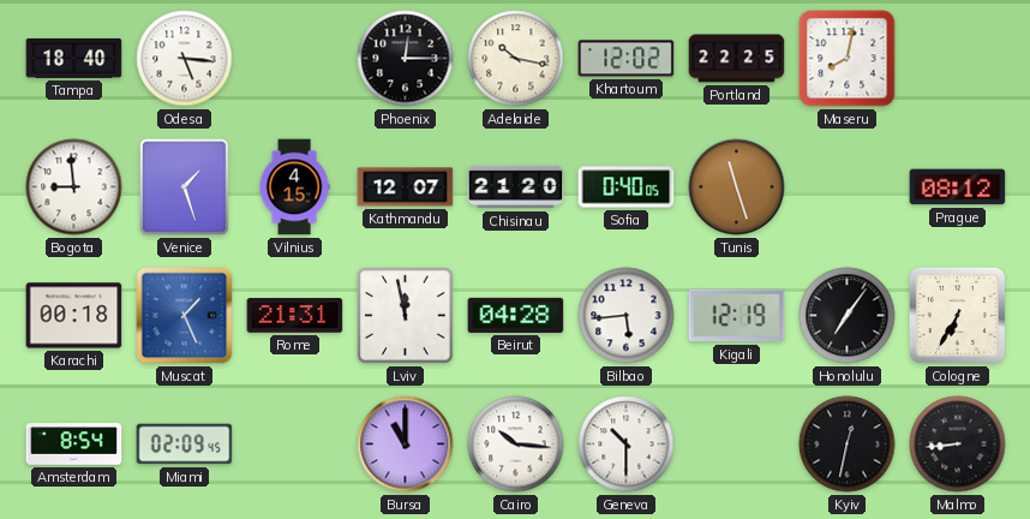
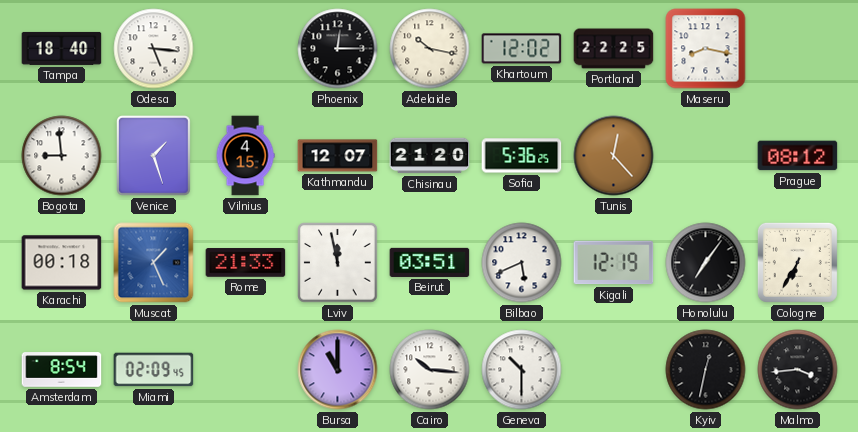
Maseru: 8:02 -> 8:17
Sofia: 0:40 -> 5:36
Tunis: 11:27 -> 12:23
Rome: 21:31 -> 21:33
Beirut: 04:28 -> 03:51
Bilbao: 5:44 -> 5:41
Malmo: 8:44 -> 3:44
